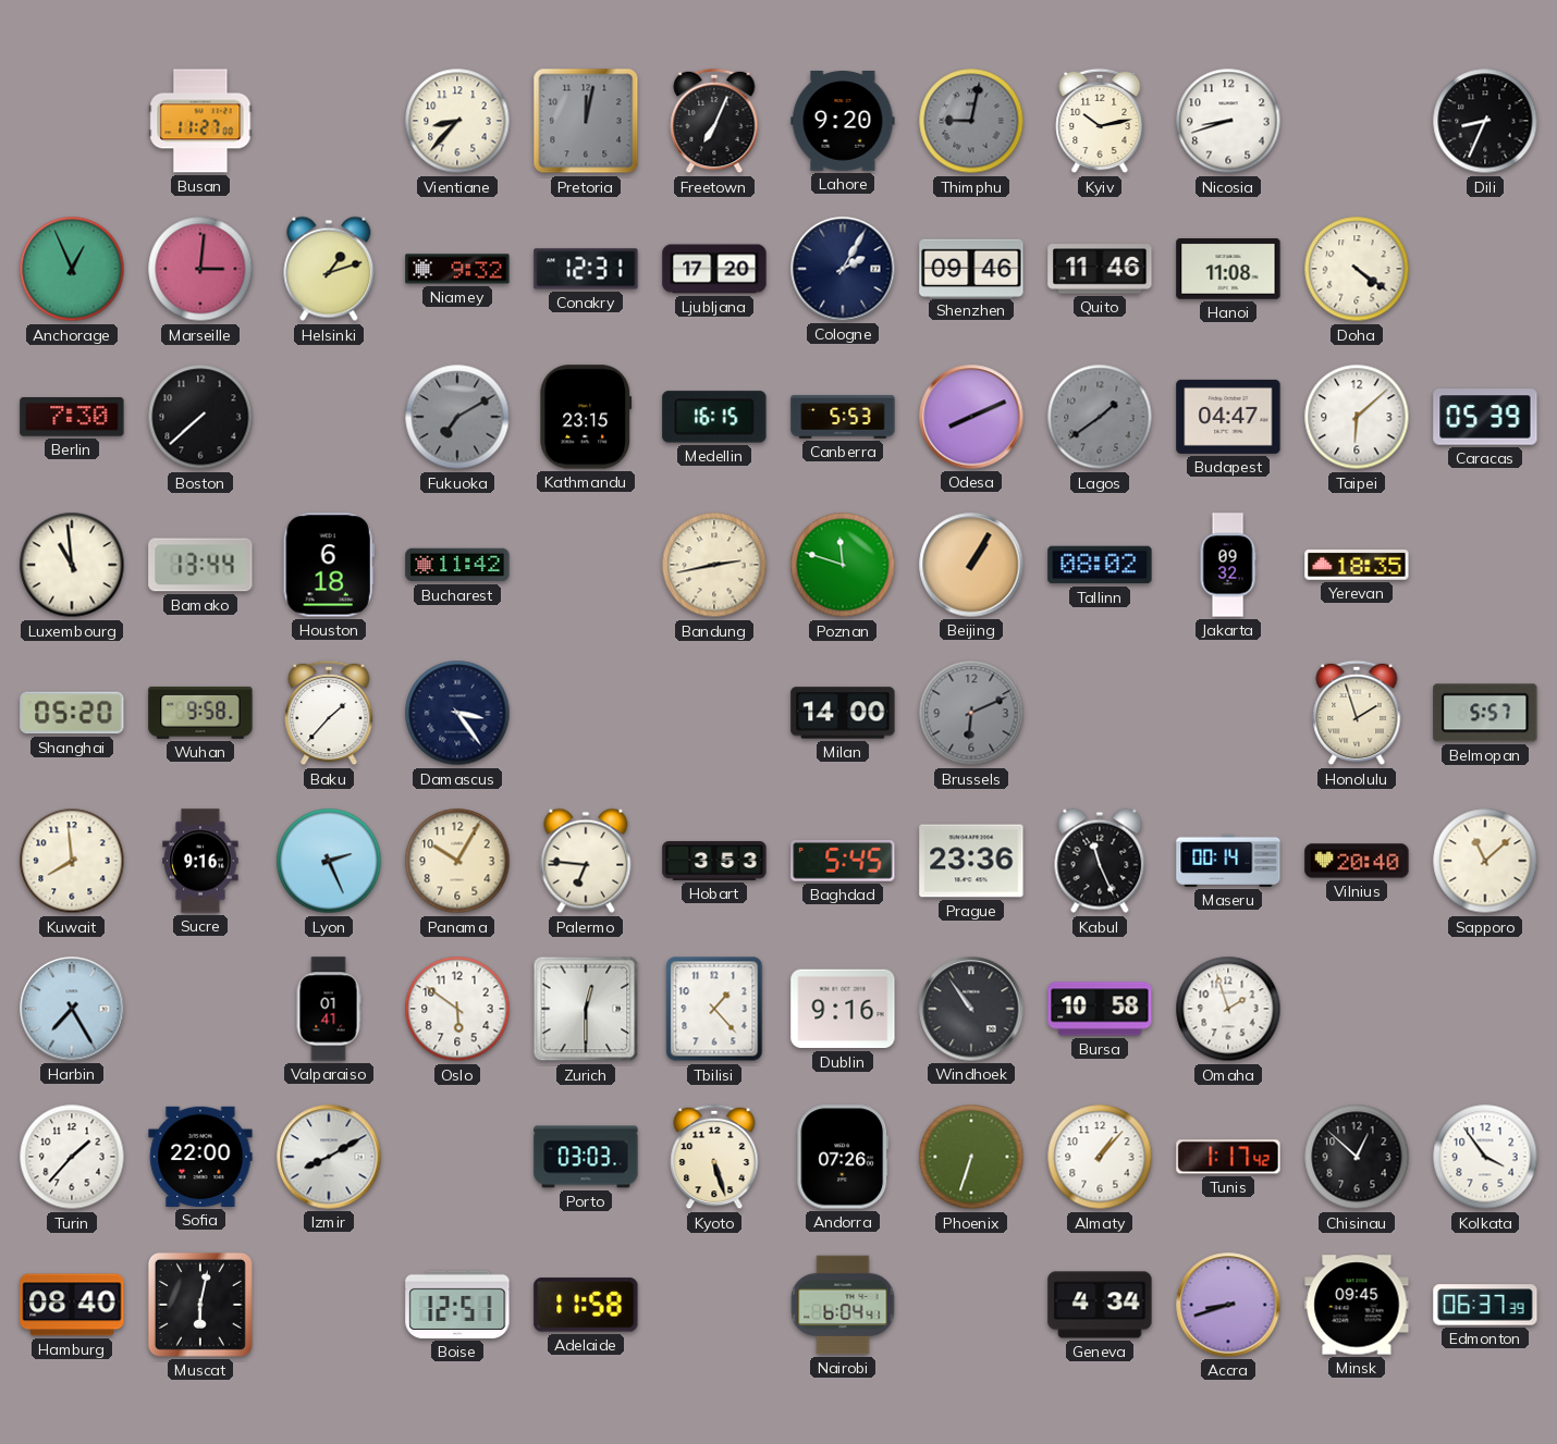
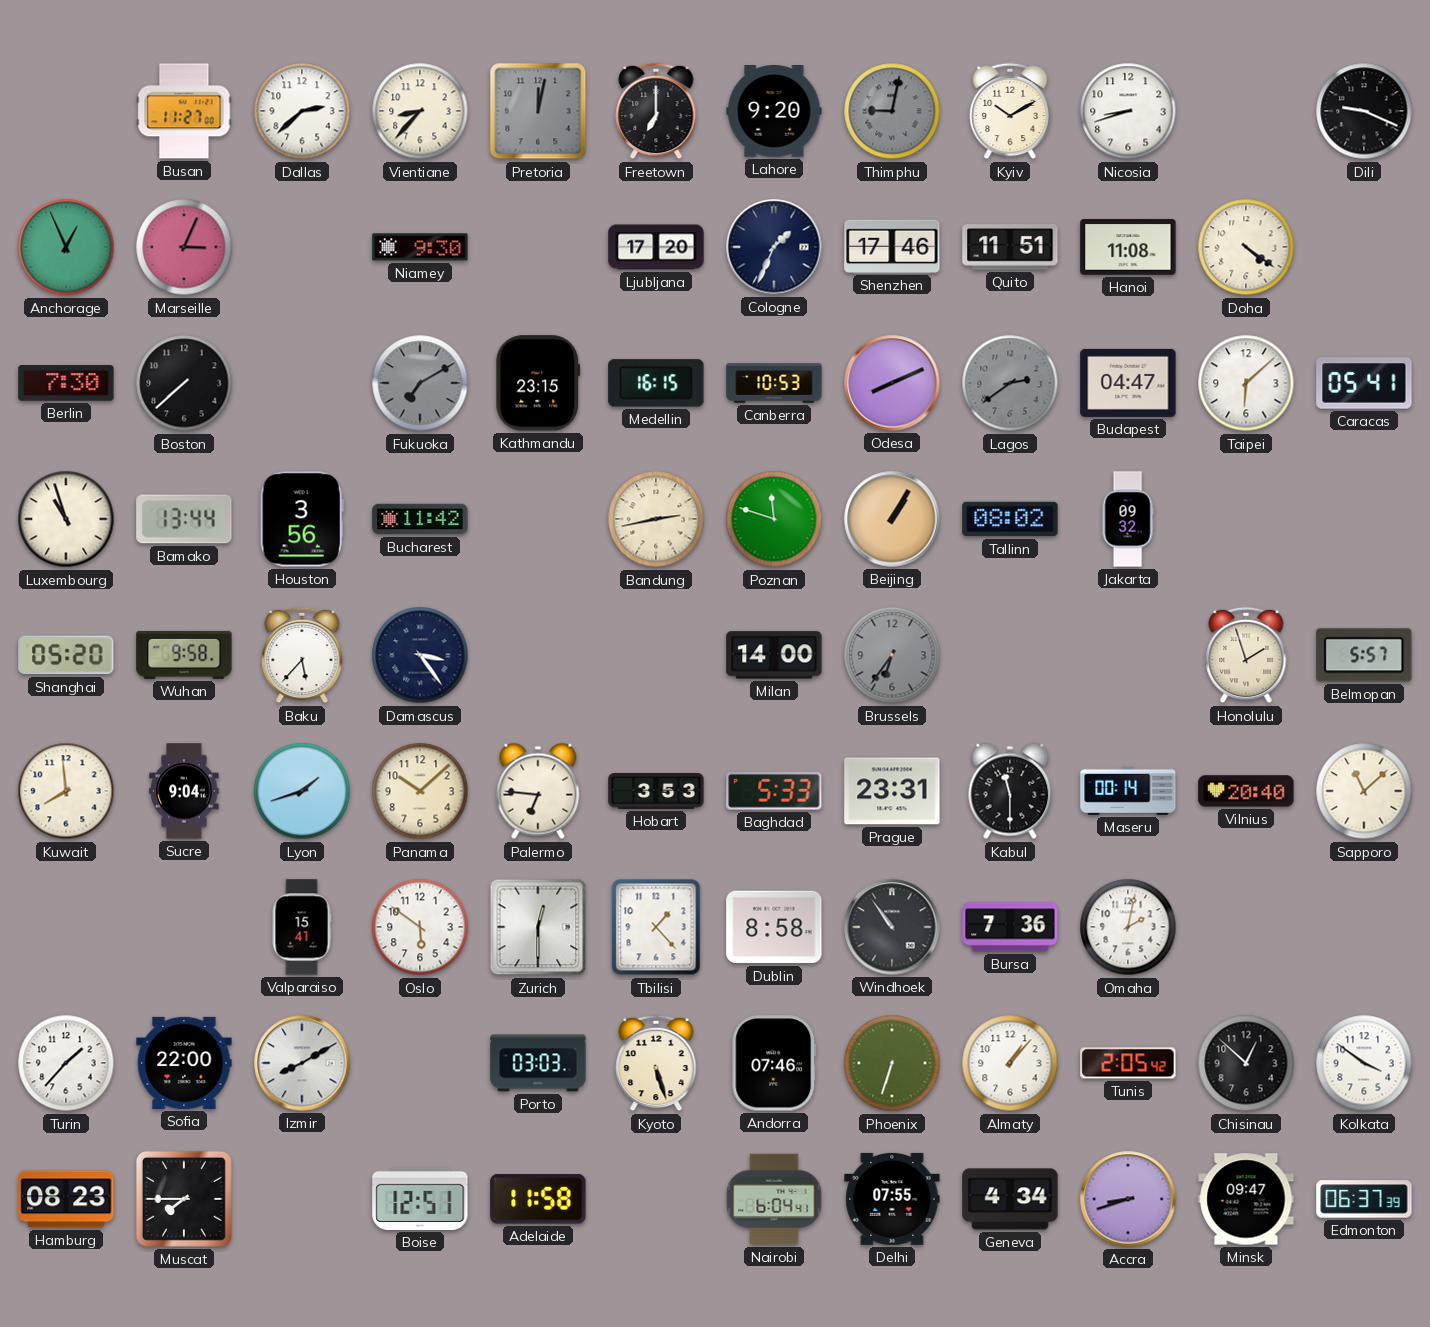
Dallas: none -> 2:38
Freetown: 7:04 -> 7:00
Kyiv: 10:13 -> 10:10
Dili: 8:34 -> 9:19
Marseille: 3:01 -> 3:04
Helsinki: 1:12 -> none
Niamey: 9:32 -> 9:30
Conakry: 12:31 -> none
Cologne: 2:05 -> 1:34
Shenzhen: 09:46 -> 17:46
Quito: 11:46 -> 11:51
Canberra: 5:53 -> 10:53
Lagos: 1:39 -> 2:39
Caracas: 05:39 -> 05:41
Luxembourg: 10:59 -> 10:57
Houston: 6:18 -> 3:56
Yerevan: 18:35 -> none
Baku: 1:37 -> 5:37
Brussels: 6:11 -> 6:36
Sucre: 9:16 -> 9:04
Lyon: 2:26 -> 1:42
Panama: 10:05 -> 10:08
Baghdad: 5:45 -> 5:33
Prague: 23:36 -> 23:31
Kabul: 11:26 -> 11:30
Harbin: 7:25 -> none
Valparaiso: 01:41 -> 15:41
Dublin: 9:16 -> 8:58
Bursa: 10:58 -> 7:36
Omaha: 1:57 -> 2:02
Andorra: 07:26 -> 07:46
Tunis: 1:17 -> 2:05
Kolkata: 3:54 -> 3:51
Hamburg: 08:40 -> 08:23
Muscat: 6:02 -> 7:45
Delhi: none -> 07:55
Minsk: 09:45 -> 09:47
